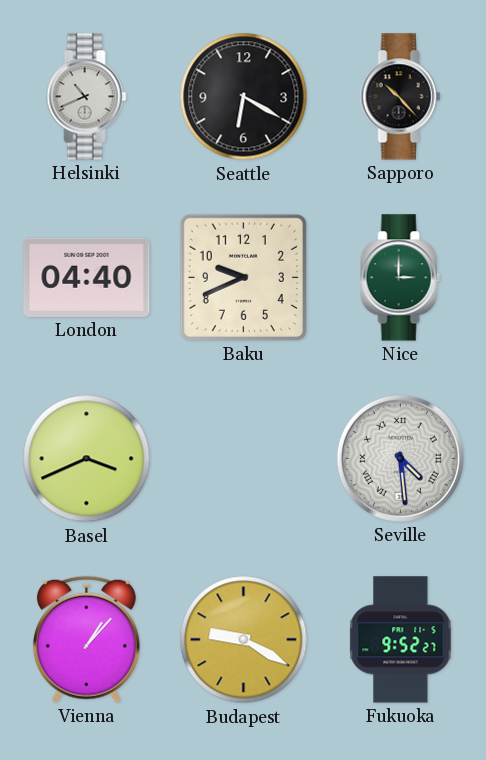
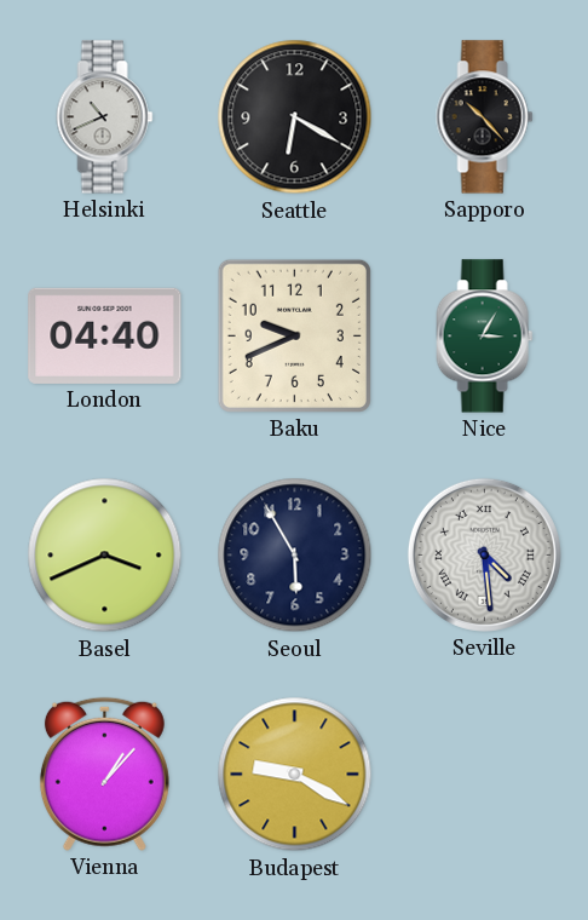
Nice: 3:00 -> 3:05
Seoul: none -> 5:55
Fukuoka: 9:52 -> none
